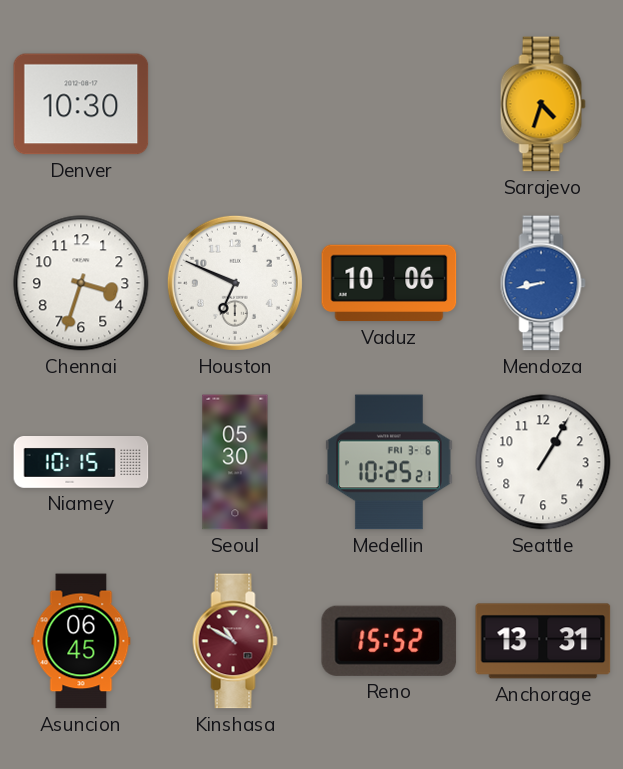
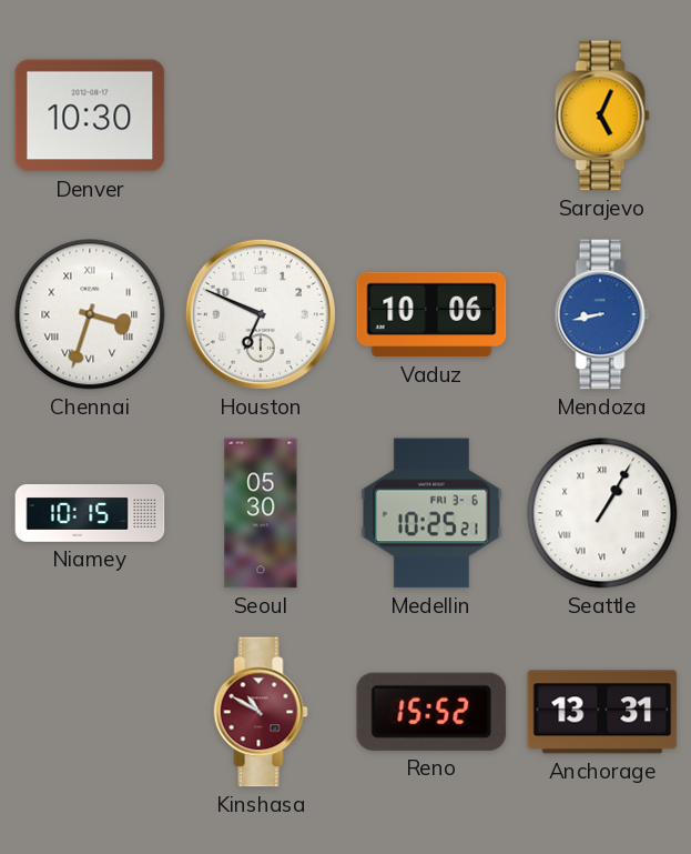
Sarajevo: 4:33 -> 5:04
Chennai numerals: Arabic -> Roman
Seattle numerals: Arabic -> Roman
Asuncion: 06:45 -> none
